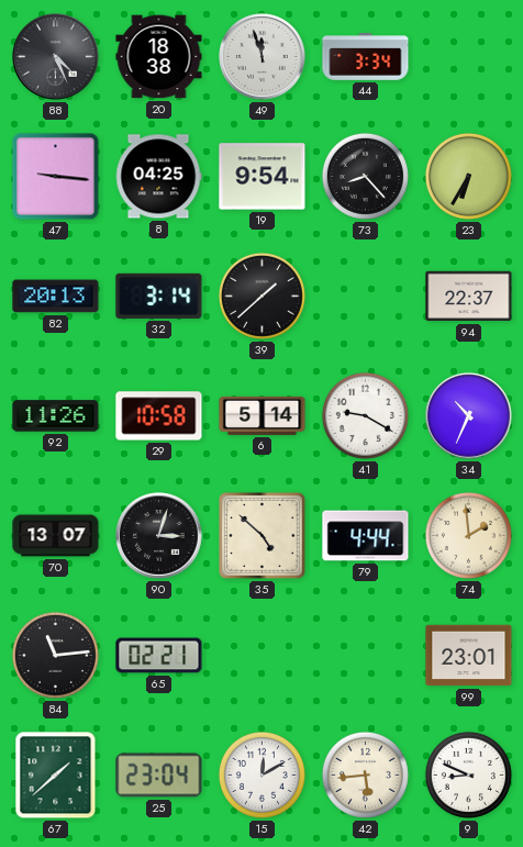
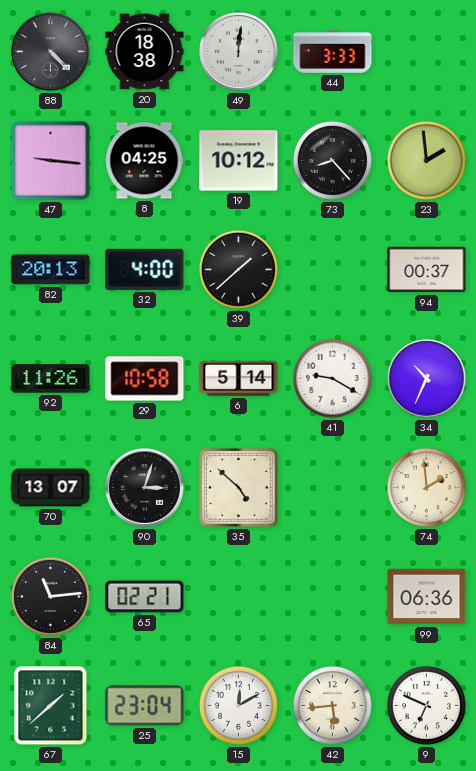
88: 4:26 -> 4:23
49: 11:57 -> 12:01
44: 3:34 -> 3:33
19: 9:54 -> 10:12
23: 6:35 -> 1:59
32: 3:14 -> 4:00
94: 22:37 -> 00:37
79: 4:44 -> none
99: 23:01 -> 06:36
9: 8:49 -> 6:49
